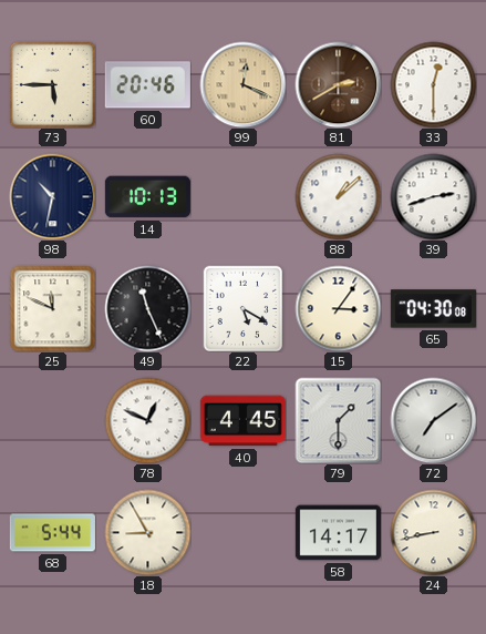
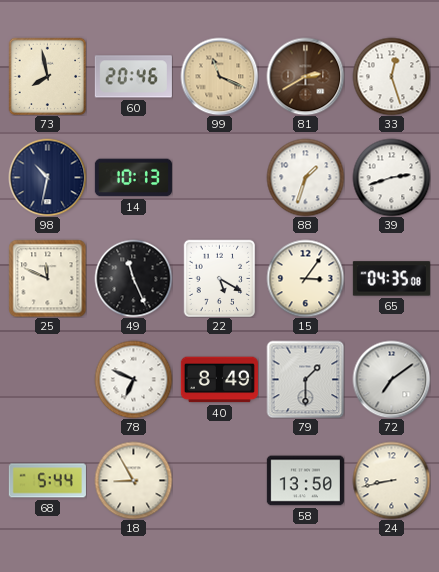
73: 5:45 -> 7:58
99: 12:19 -> 11:19
33: 12:30 -> 12:27
88: 1:08 -> 1:33
65: 04:30 -> 04:35
78: 12:49 -> 6:49
40: 4:45 -> 8:49
58: 14:17 -> 13:50
